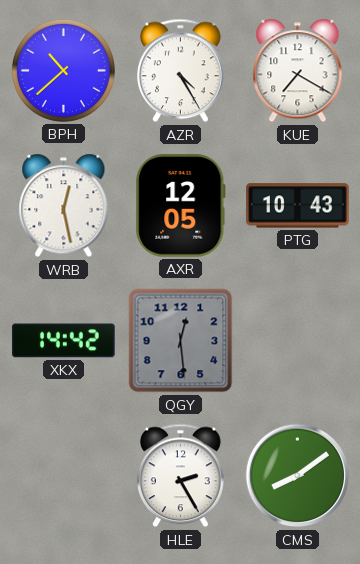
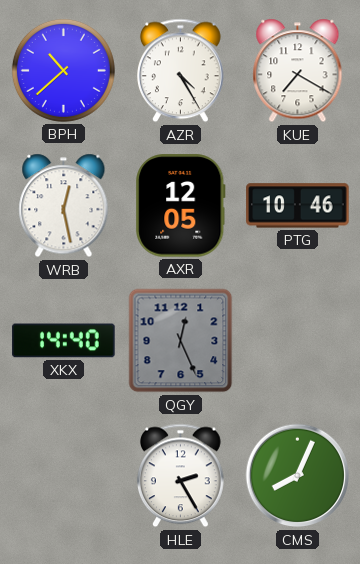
PTG: 10:43 -> 10:46
XKX: 14:42 -> 14:40
QGY: 12:29 -> 12:26
CMS: 8:09 -> 8:04
